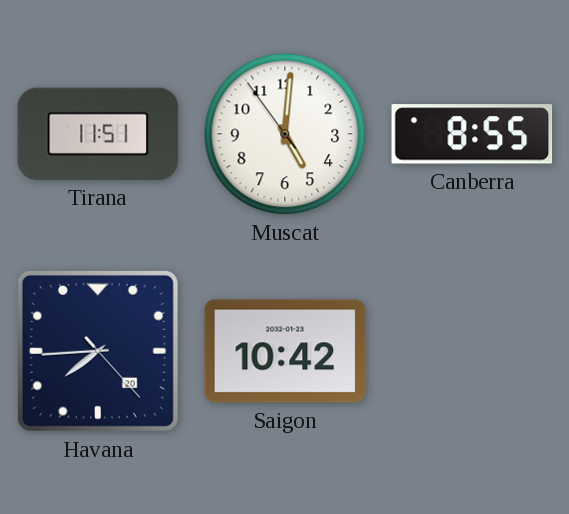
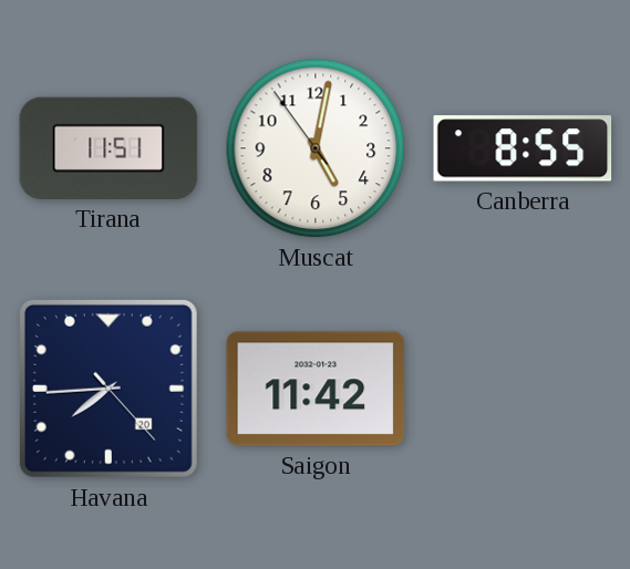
Muscat: 5:00 -> 5:01
Saigon: 10:42 -> 11:42
